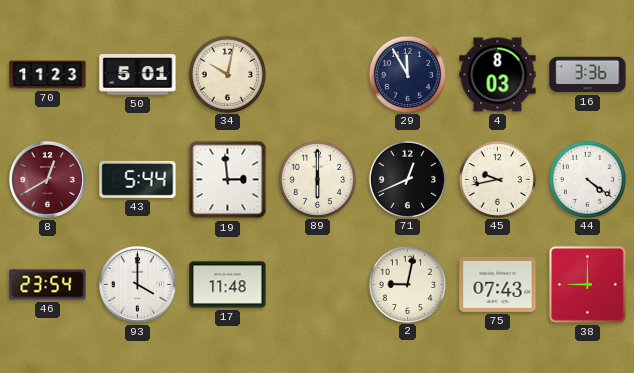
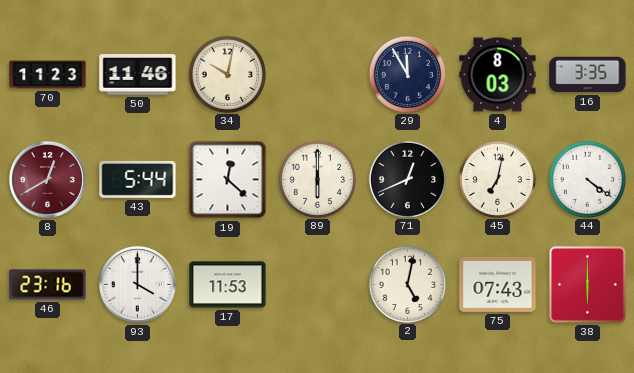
50: 5:01 -> 11:46
16: 3:36 -> 3:35
19: 2:59 -> 12:22
45: 9:43 -> 7:02
46: 23:54 -> 23:16
17: 11:48 -> 11:53
2: 9:02 -> 5:02
38: 9:00 -> 6:00
